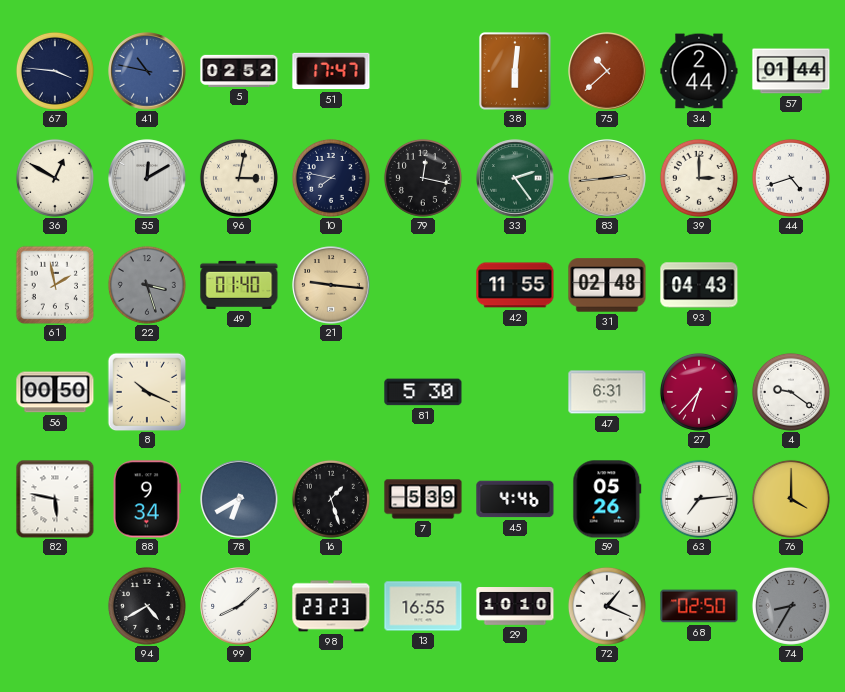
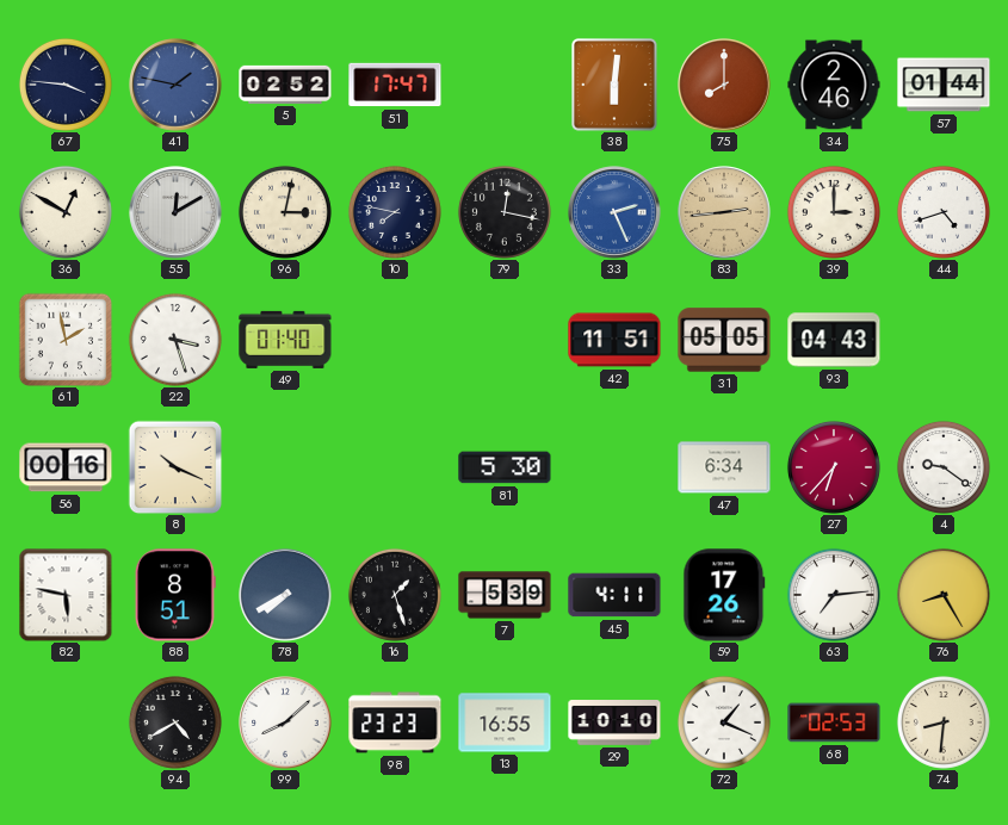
41: 10:47 -> 1:47
75: 10:38 -> 8:00
34: 2:44 -> 2:46
33: 2:24 -> 2:26
33 dial: green -> blue
22 dial: grey -> white
21: 9:16 -> none
42: 11:55 -> 11:51
31: 02:48 -> 05:05
56: 00:50 -> 00:16
47: 6:31 -> 6:34
88: 9:34 -> 8:51
78: 6:40 -> 7:40
45: 4:46 -> 4:11
59: 05:26 -> 17:26
76: 4:00 -> 8:25
68: 02:50 -> 02:53
74: 8:35 -> 8:31
74 dial: grey -> cream
